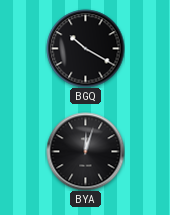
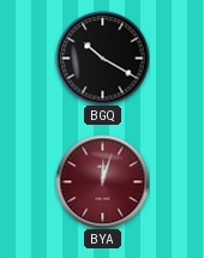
BYA dial: black -> burgundy
